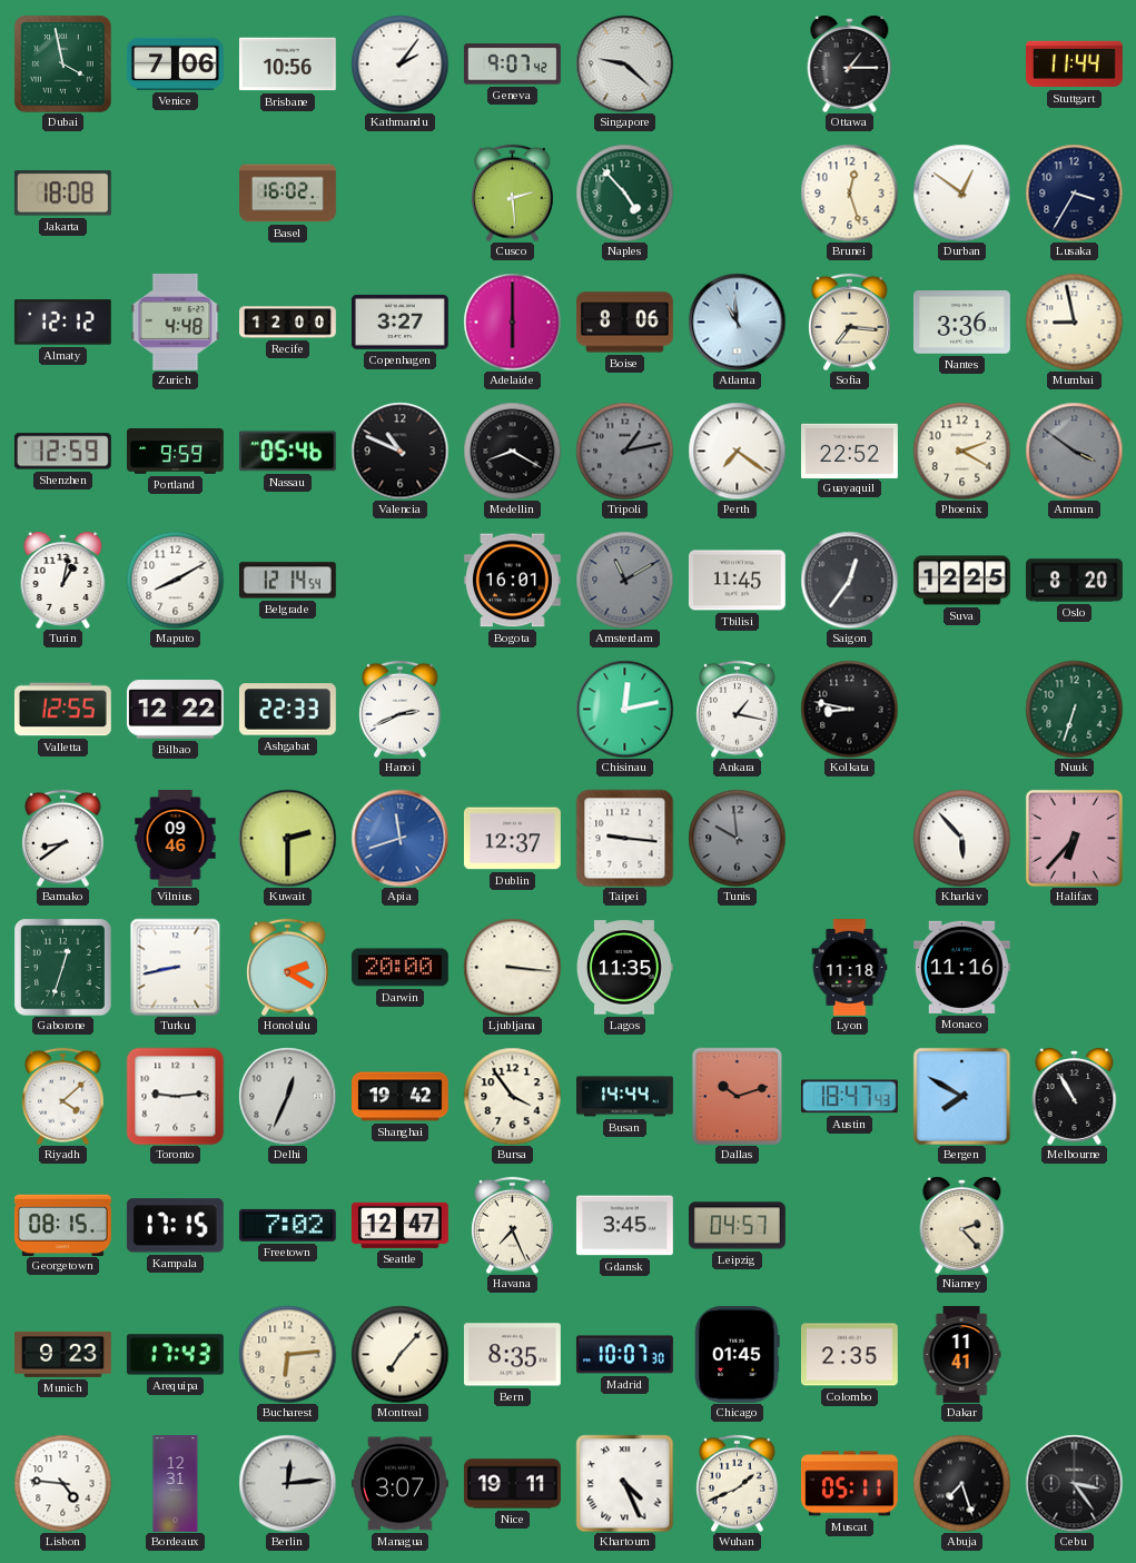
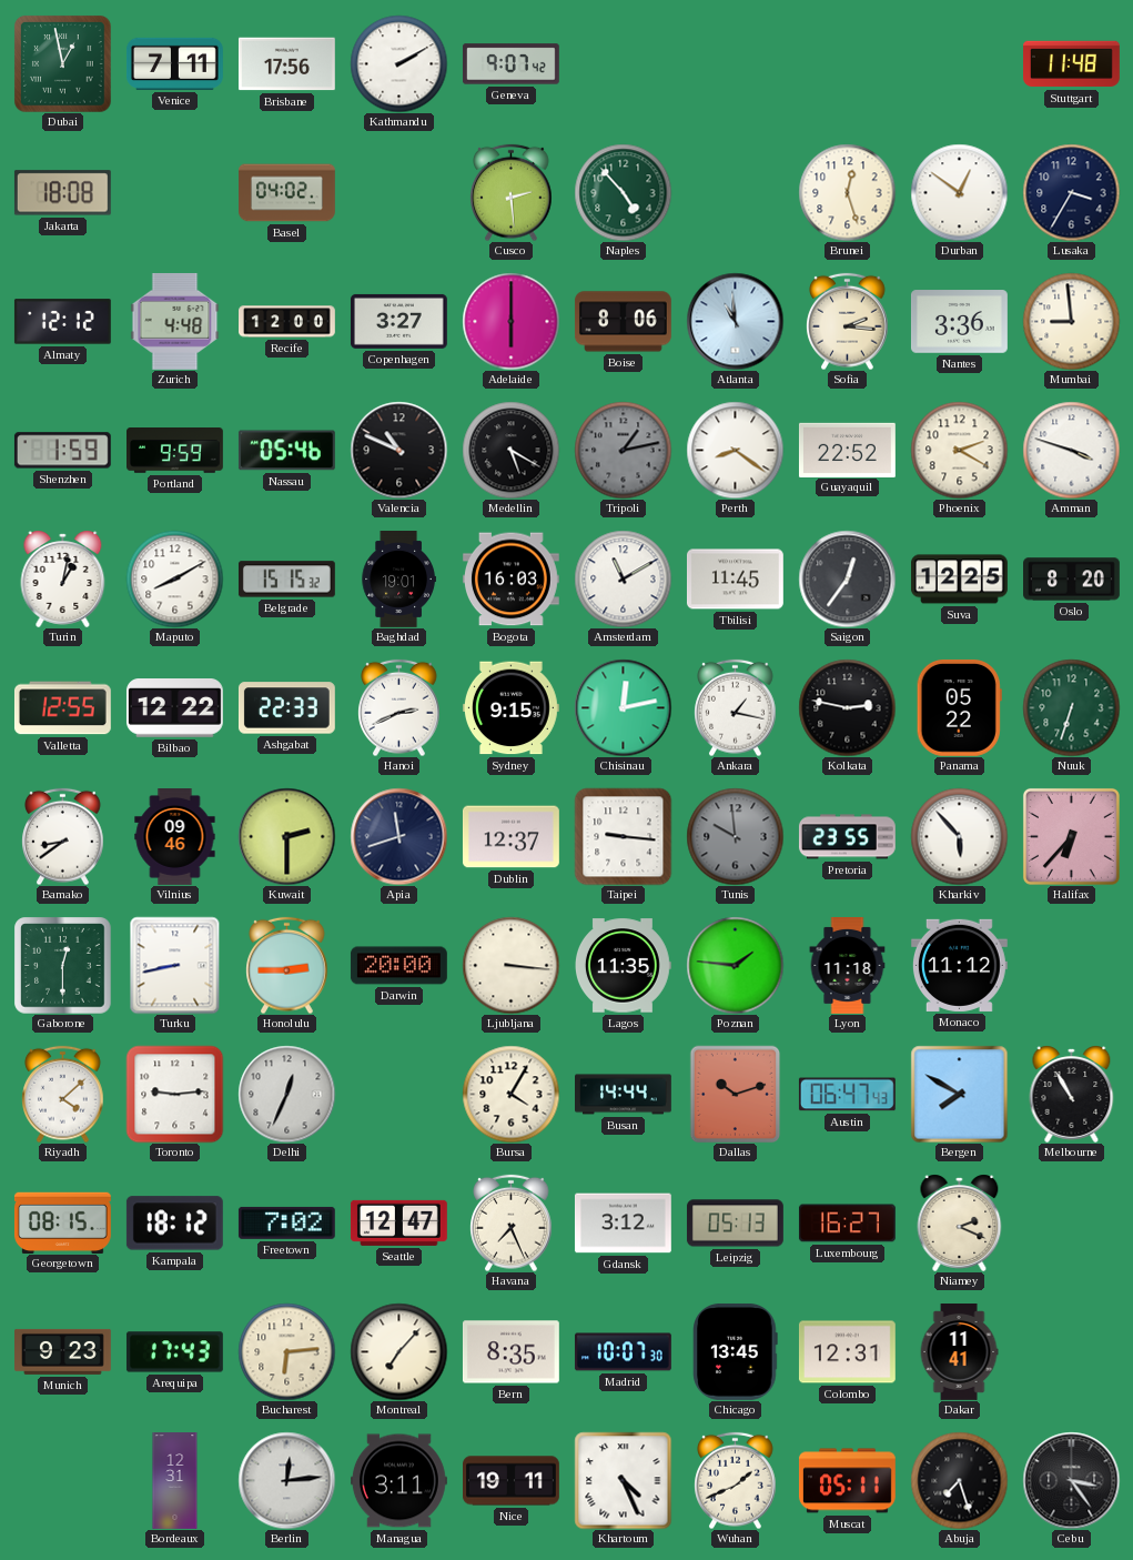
Dubai: 3:58 -> 12:58
Venice: 7:06 -> 7:11
Brisbane: 10:56 -> 17:56
Kathmandu: 2:06 -> 2:10
Singapore: 9:22 -> none
Ottawa: 1:15 -> none
Stuttgart: 11:44 -> 11:48
Basel: 16:02 -> 04:02
Sofia: 7:16 -> 2:16
Mumbai: 8:58 -> 8:59
Shenzhen: 12:59 -> 1:59
Medellin: 8:20 -> 5:20
Perth: 7:21 -> 8:21
Amman: 3:51 -> 3:48
Amman dial: grey -> white
Belgrade: 12:14 -> 15:15
Baghdad: none -> 19:01
Bogota: 16:01 -> 16:03
Amsterdam dial: grey -> white
Sydney: none -> 9:15
Kolkata: 8:47 -> 2:47
Panama: none -> 05:22
Apia dial: blue -> navy
Pretoria: none -> 23:55
Gaborone: 12:33 -> 12:30
Honolulu: 2:20 -> 2:45
Poznan: none -> 1:46
Monaco: 11:16 -> 11:12
Shanghai: 19:42 -> none
Bursa: 3:54 -> 4:05
Austin: 18:47 -> 06:47
Kampala: 17:15 -> 18:12
Gdansk: 3:45 -> 3:12
Leipzig: 04:57 -> 05:13
Luxembourg: none -> 16:27
Niamey: 2:23 -> 2:19
Chicago: 01:45 -> 13:45
Colombo: 2:35 -> 12:31
Lisbon: 4:46 -> none
Managua: 3:07 -> 3:11
